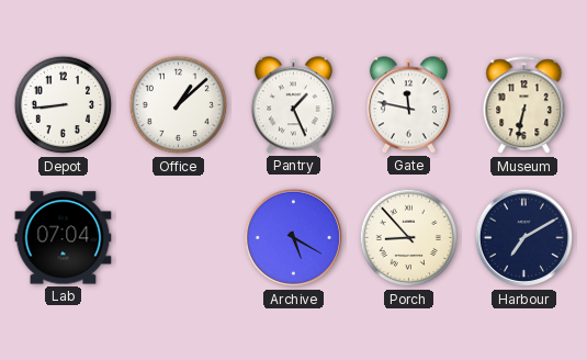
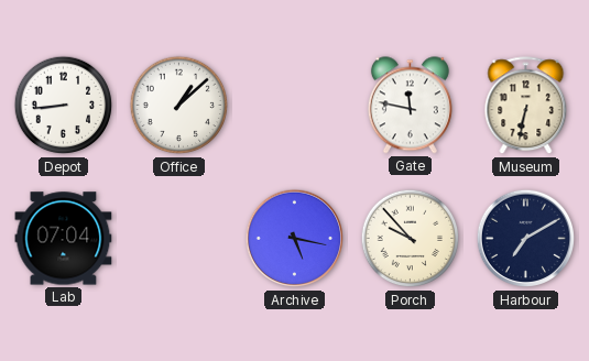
Pantry: 1:26 -> none
Archive: 5:20 -> 5:17
Porch: 8:53 -> 9:53
